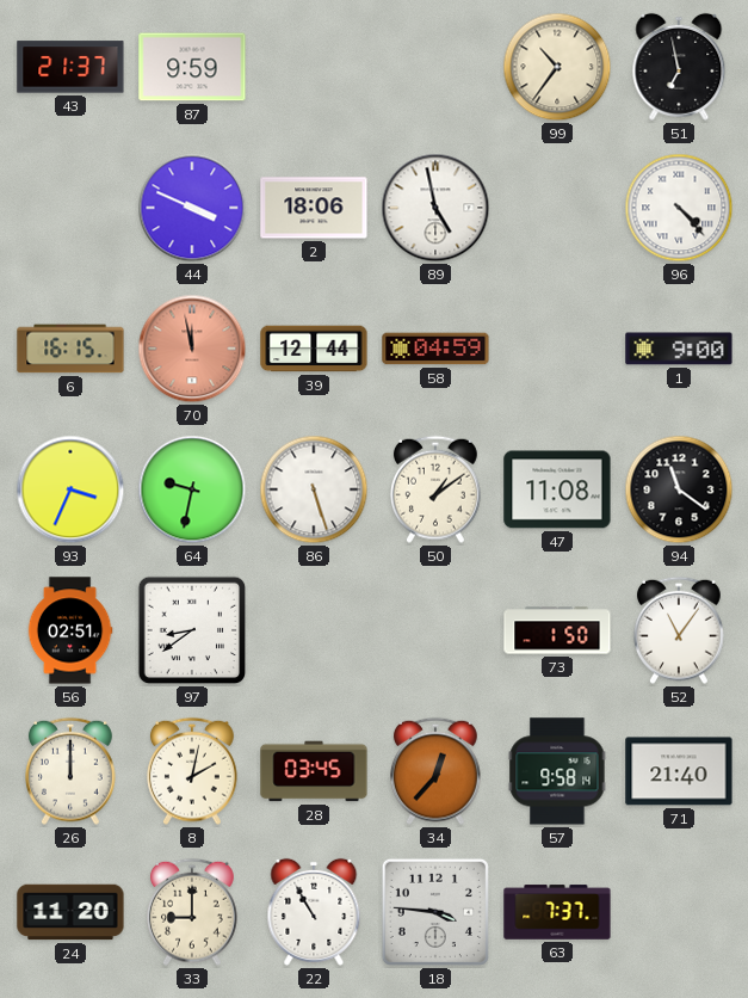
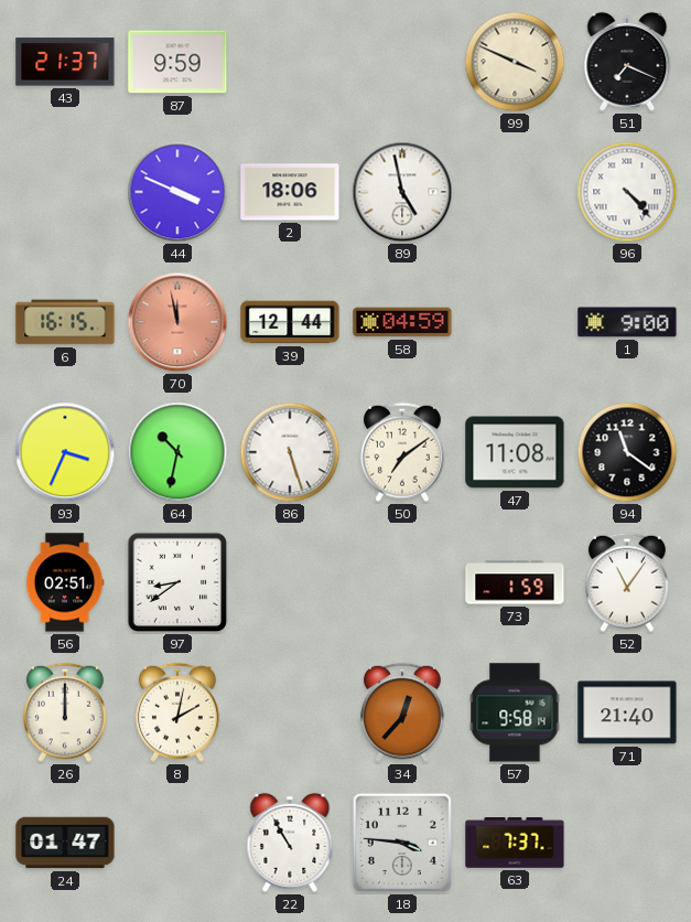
99: 10:36 -> 3:49
51: 6:58 -> 7:19
64: 9:32 -> 10:32
50: 1:09 -> 7:09
73: 1:50 -> 1:59
28: 03:45 -> none
24: 11:20 -> 01:47
33: 9:00 -> none
